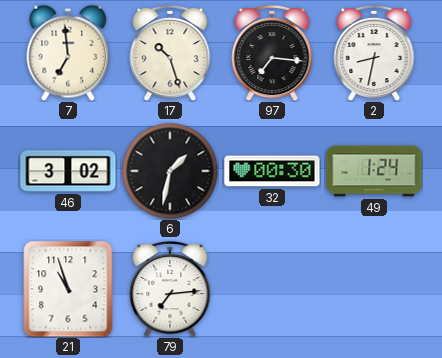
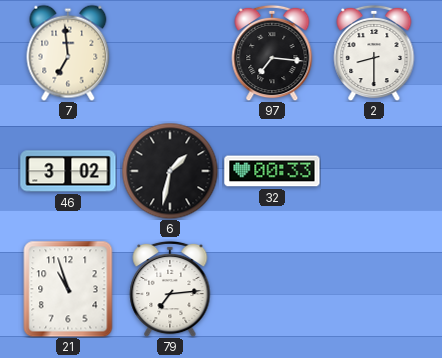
17: 10:27 -> none
2: 8:32 -> 8:30
32: 00:30 -> 00:33
49: 1:24 -> none
